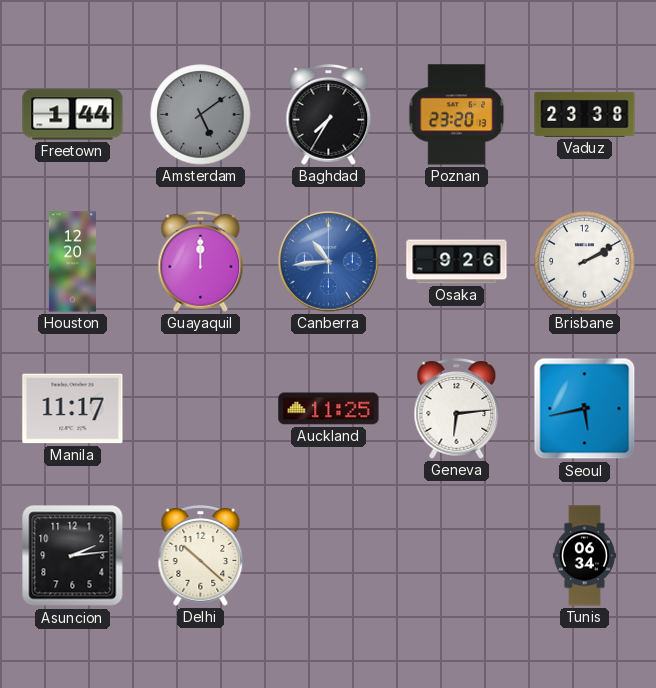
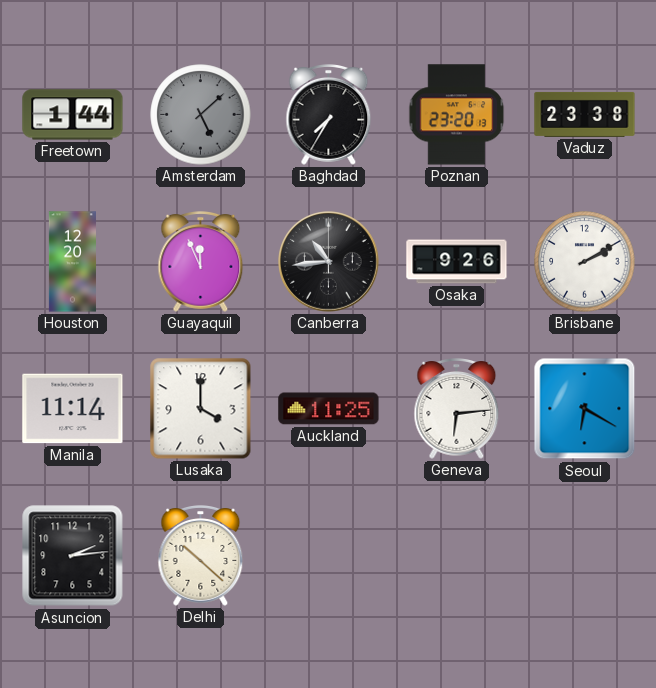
Amsterdam: 5:09 -> 5:08
Guayaquil: 12:00 -> 11:56
Canberra dial: blue -> black
Manila: 11:17 -> 11:14
Lusaka: none -> 4:00
Seoul: 5:43 -> 6:20
Tunis: 06:34 -> none
